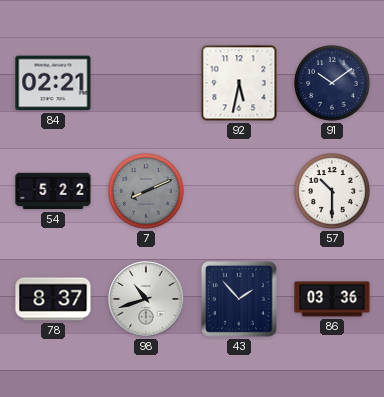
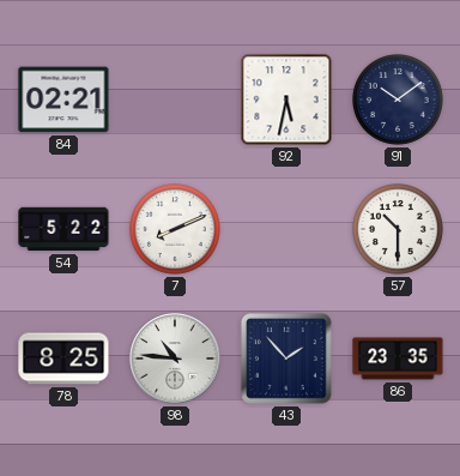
7 dial: grey -> white
78: 8:37 -> 8:25
98: 10:42 -> 10:46
86: 03:36 -> 23:35
